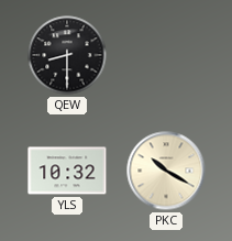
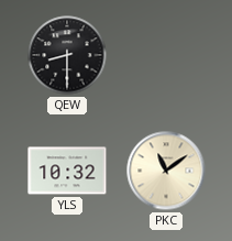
PKC: 10:20 -> 11:09
